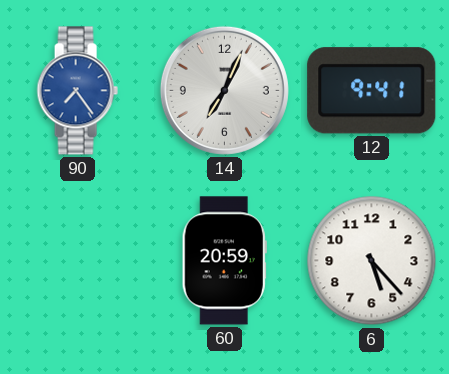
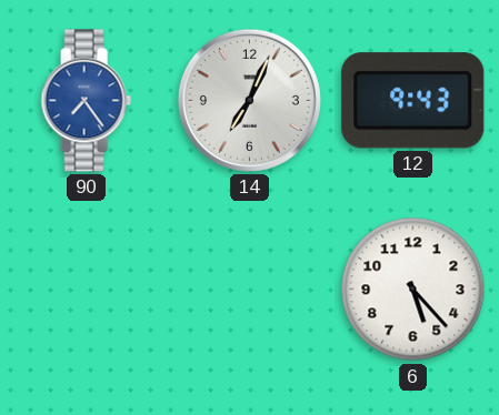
12: 9:41 -> 9:43
60: 20:59 -> none
